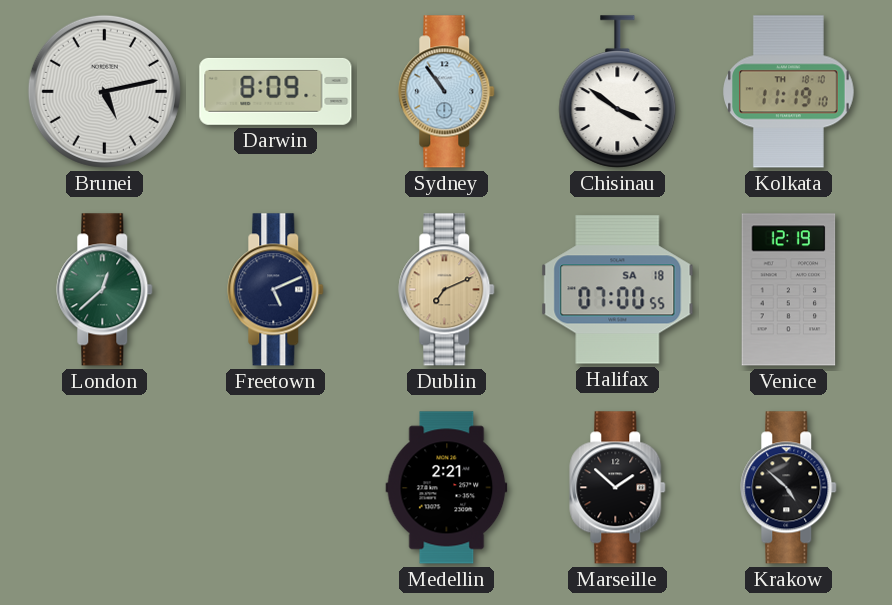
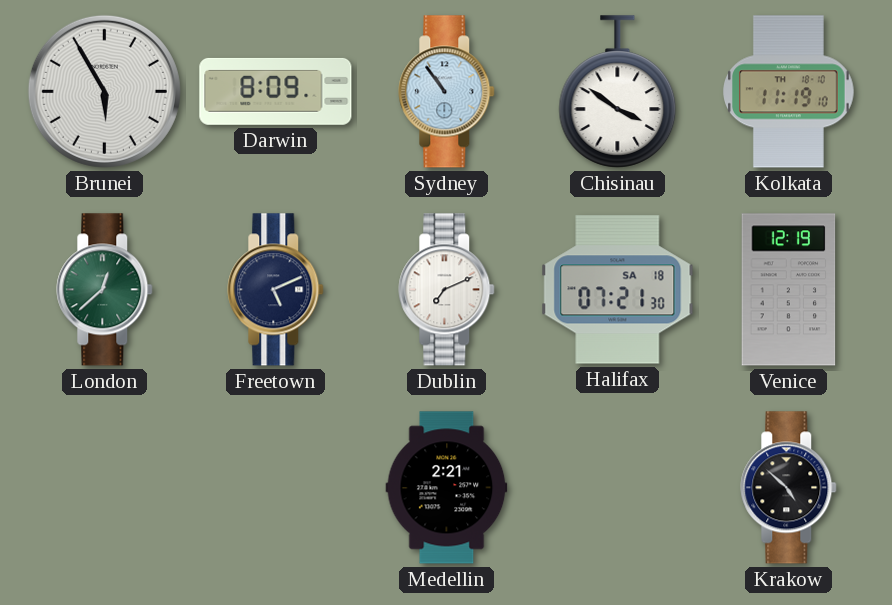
Brunei: 5:13 -> 5:55
Dublin dial: champagne -> white
Halifax: 07:00 -> 07:21
Marseille: 1:52 -> none
